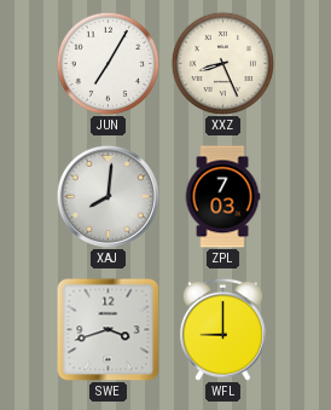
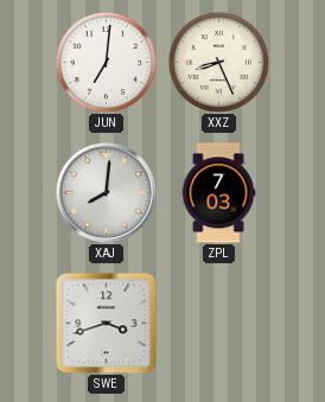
JUN: 7:05 -> 7:01
WFL: 9:00 -> none
